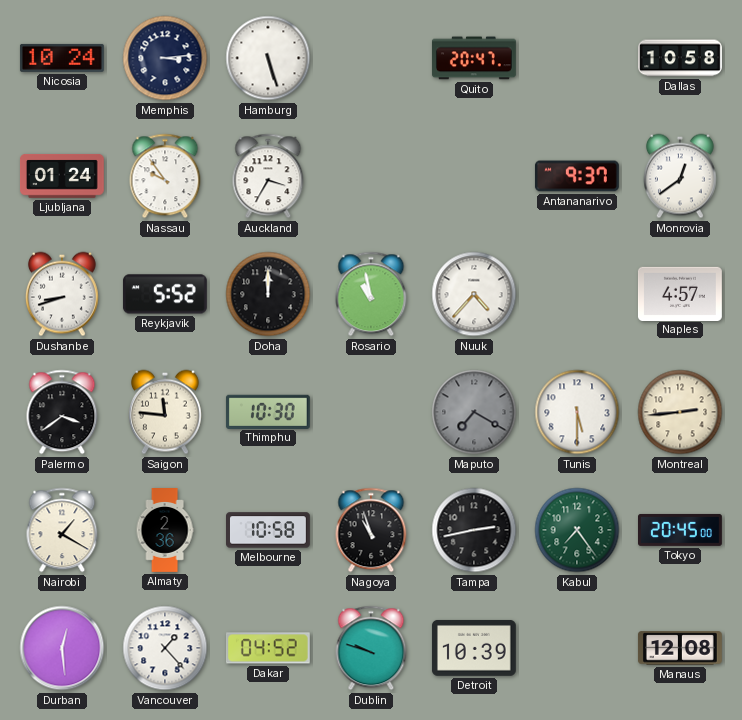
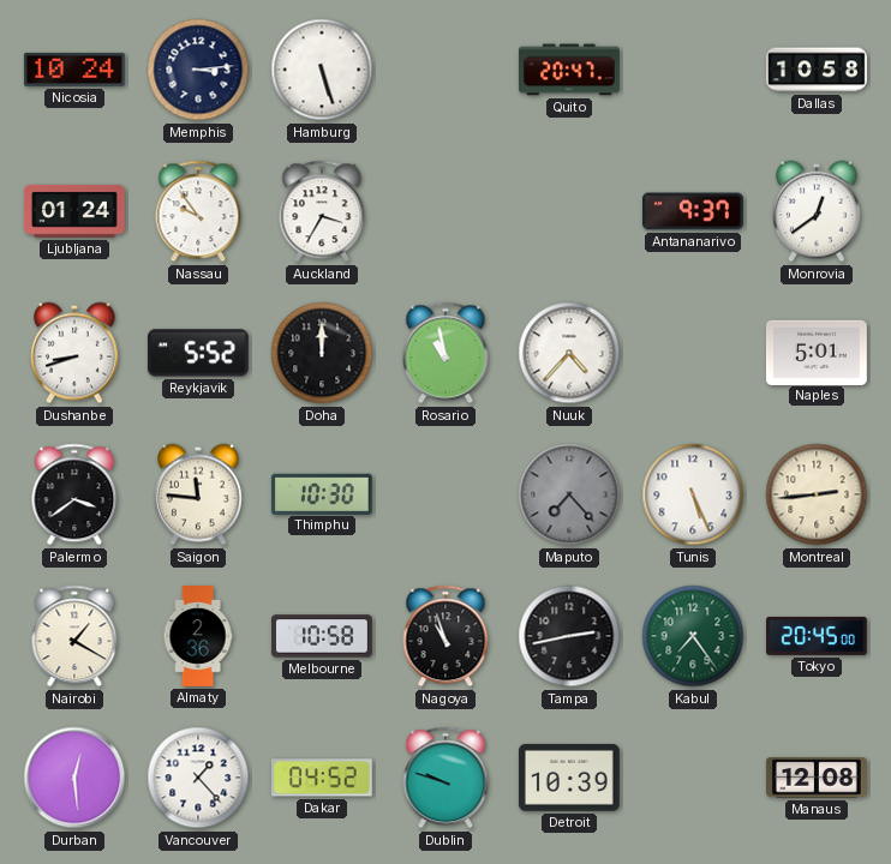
Naples: 4:57 -> 5:01
Maputo: 7:20 -> 7:23
Tunis: 5:30 -> 5:26
